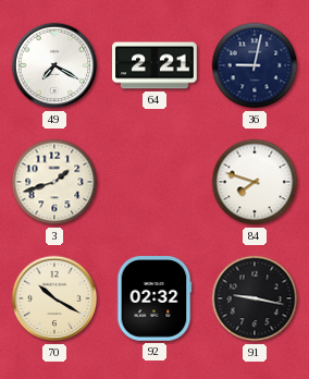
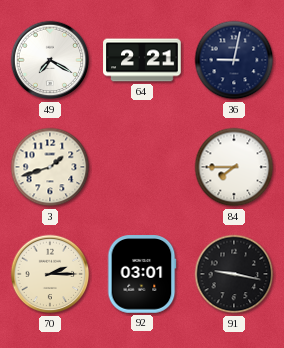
84: 7:48 -> 7:45
70: 10:20 -> 2:15
92: 02:32 -> 03:01
